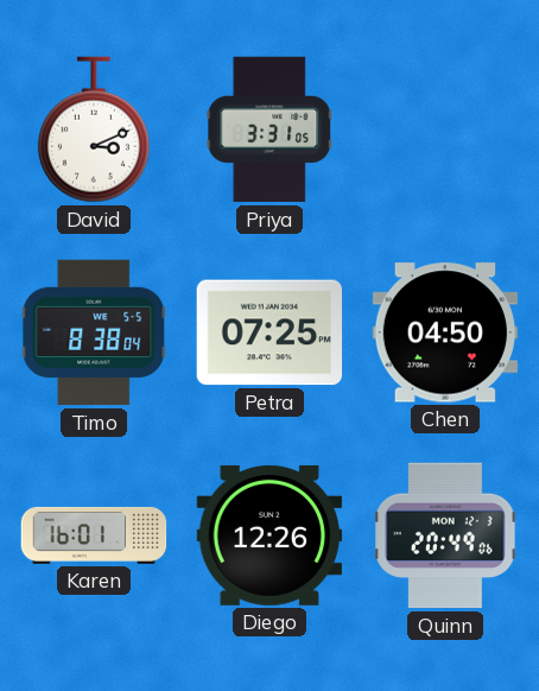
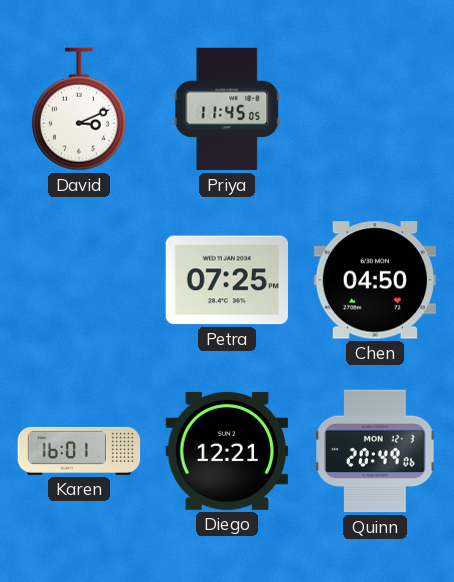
Priya: 3:31 -> 11:45
Timo: 8:38 -> none
Diego: 12:26 -> 12:21
